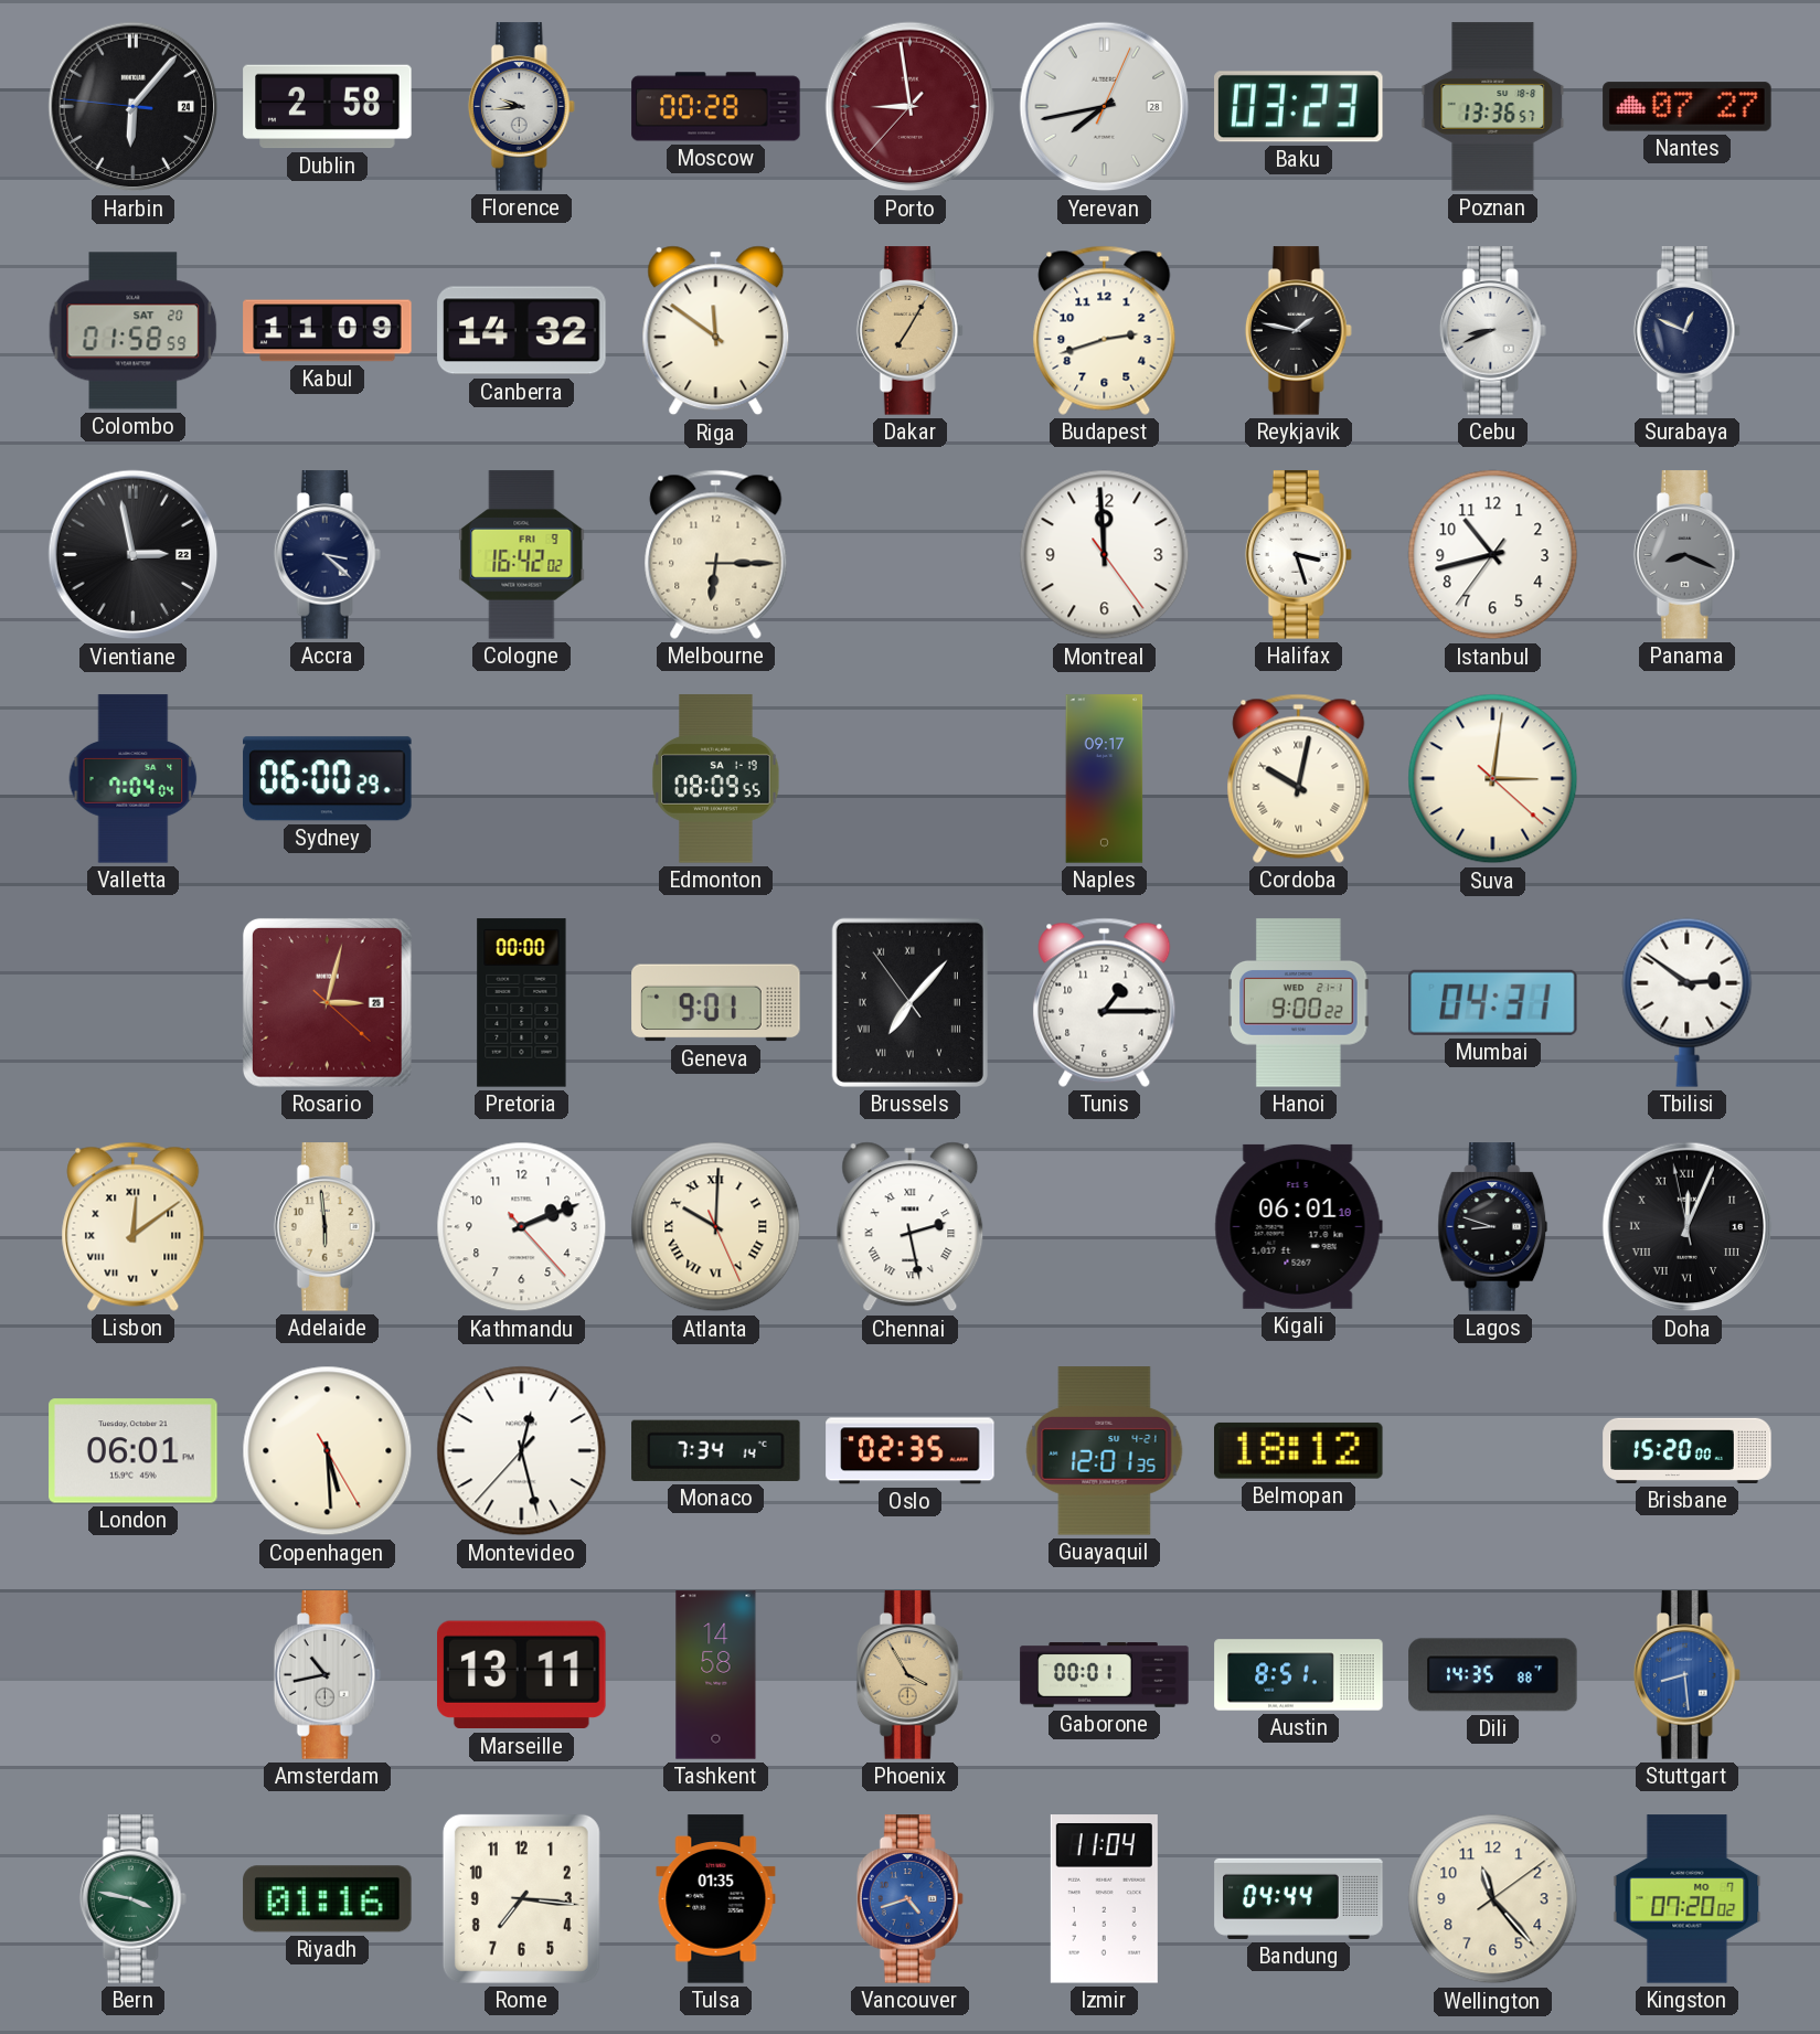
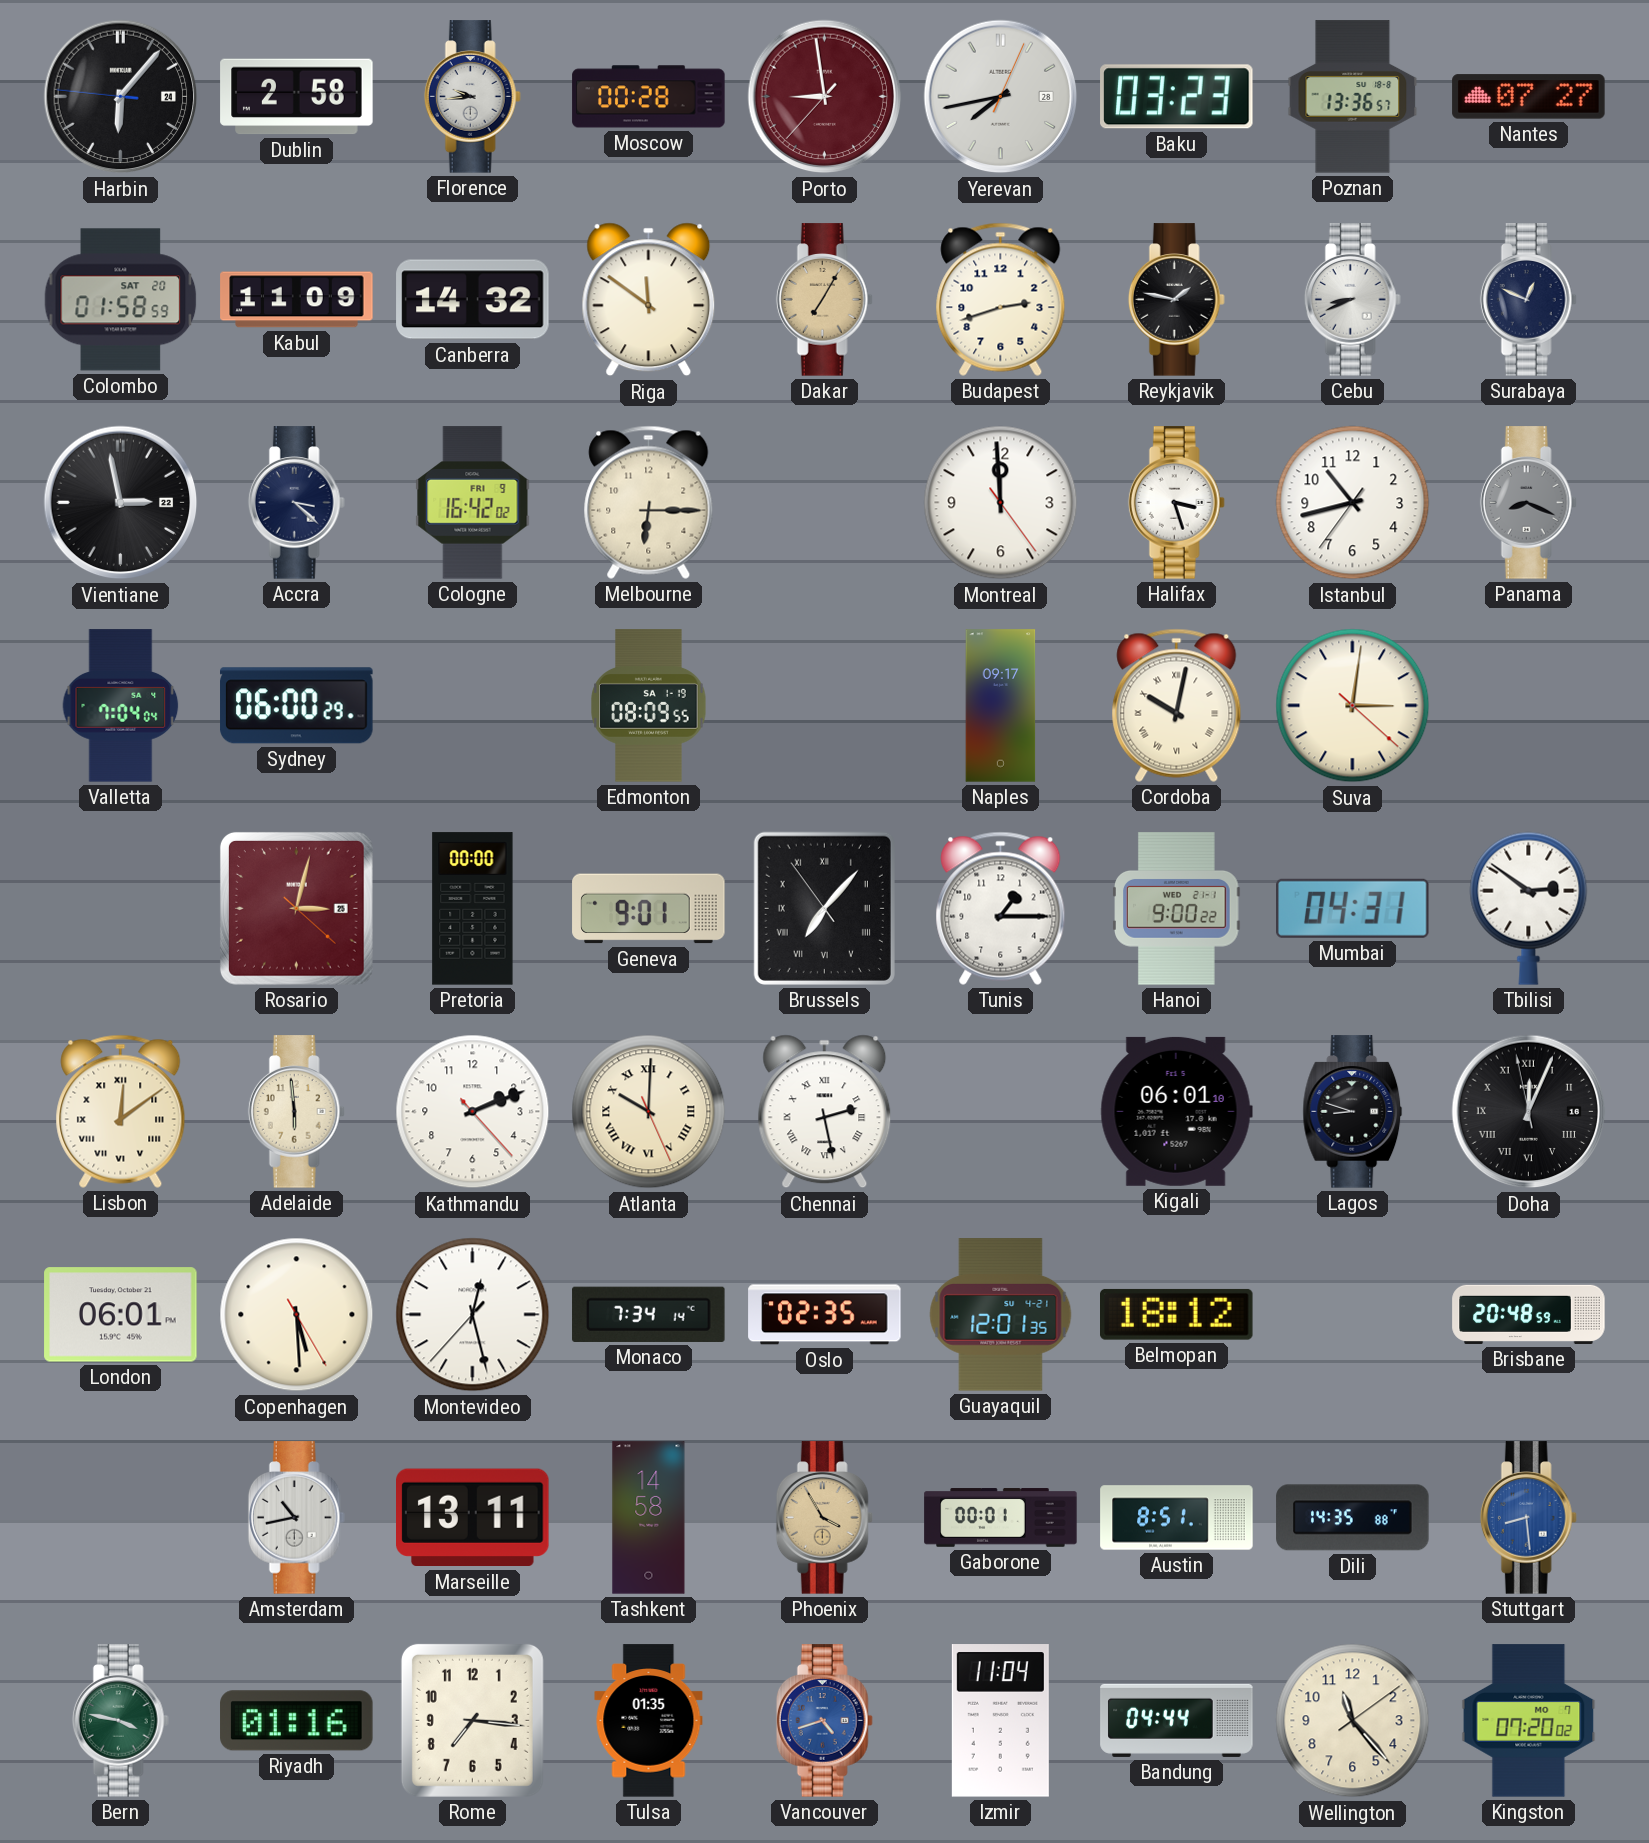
Brisbane: 15:20 -> 20:48
